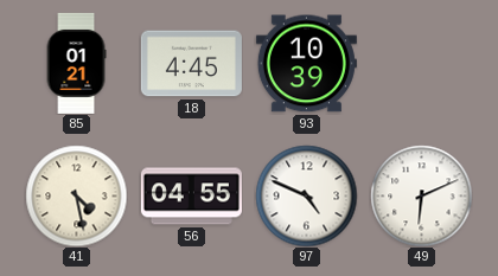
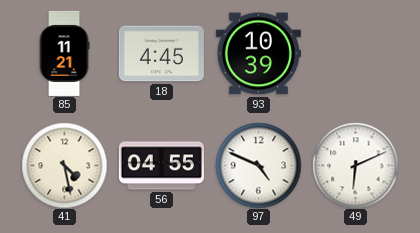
85: 01:21 -> 11:21
